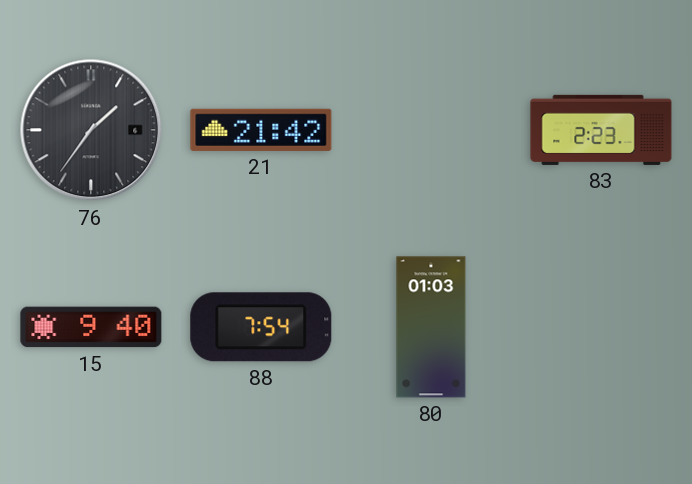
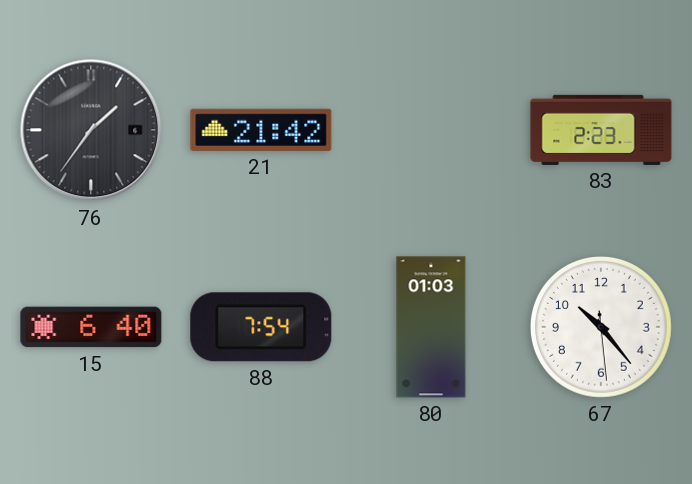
15: 9:40 -> 6:40
67: none -> 10:23
